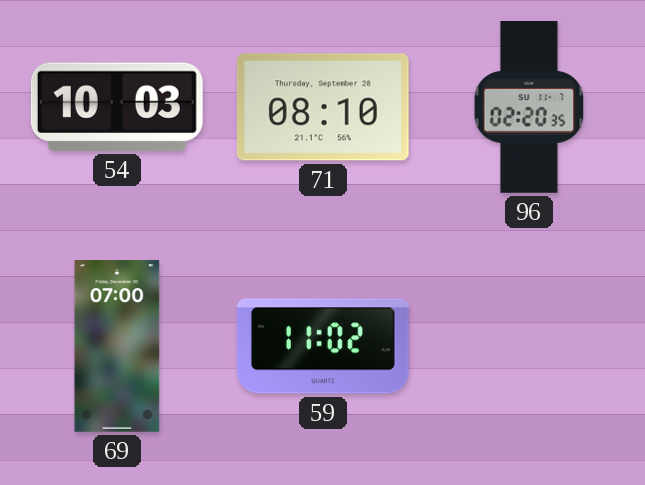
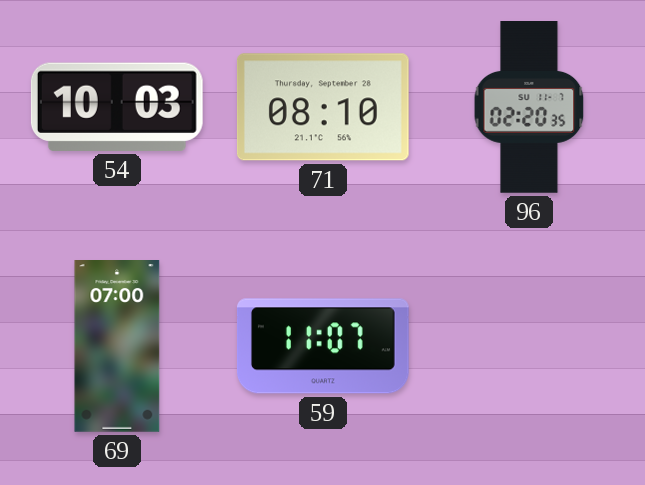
59: 11:02 -> 11:07
